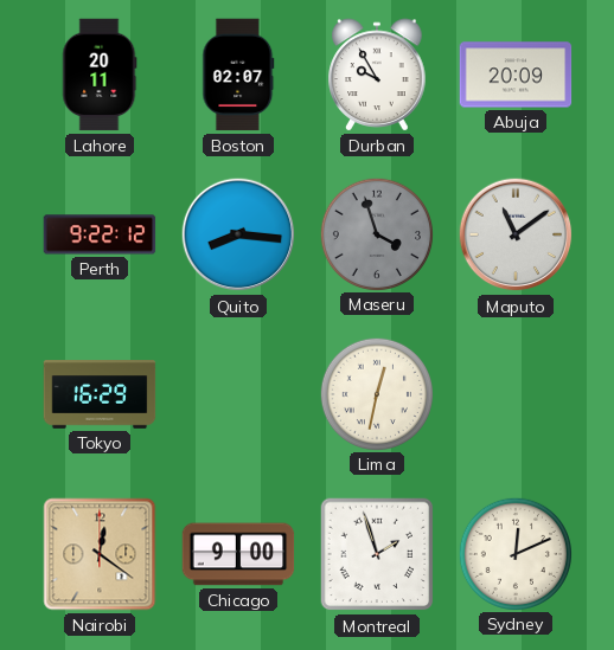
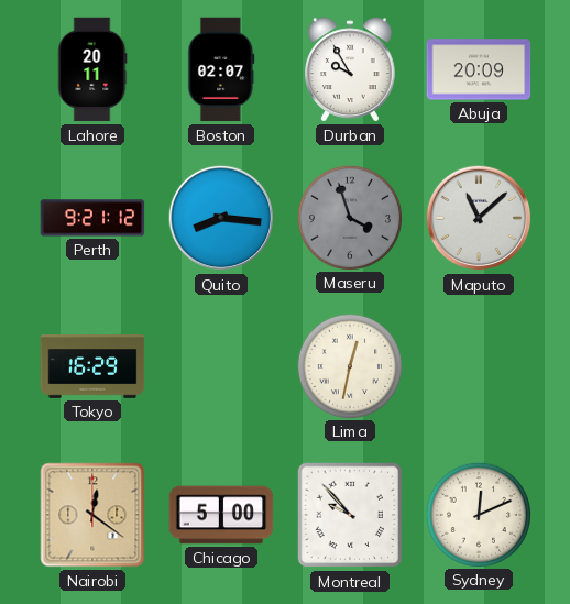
Perth: 9:22 -> 9:21
Maputo: 11:09 -> 11:08
Chicago: 9:00 -> 5:00
Montreal: 1:57 -> 9:53
